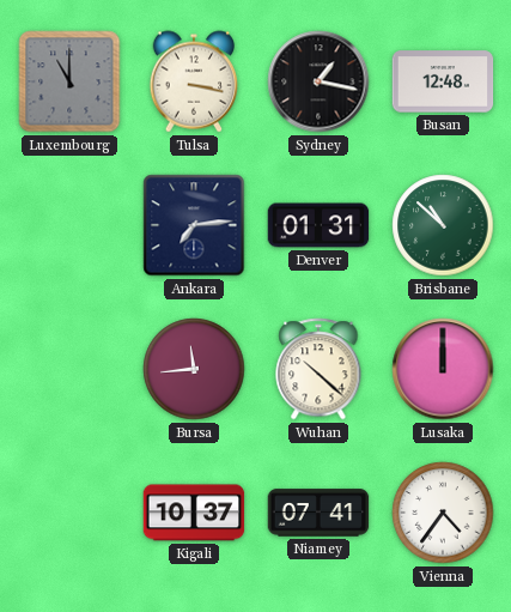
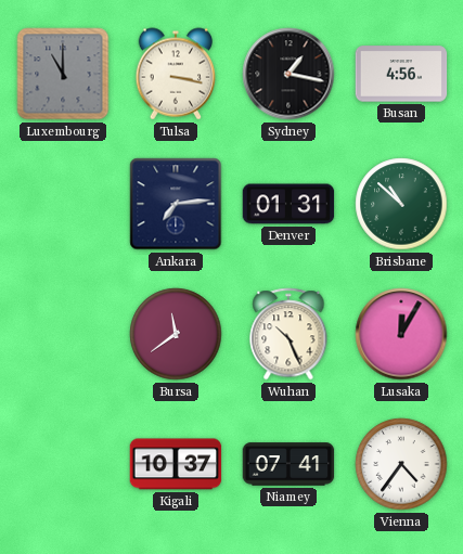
Busan: 12:48 -> 4:56
Bursa: 11:44 -> 11:39
Wuhan: 10:22 -> 10:26
Lusaka: 12:00 -> 12:05
